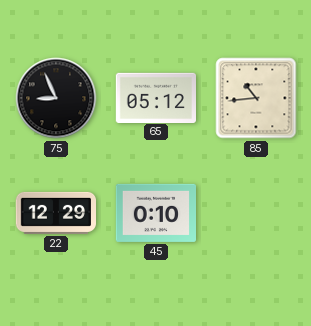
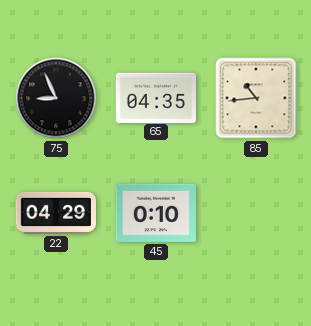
65: 05:12 -> 04:35
22: 12:29 -> 04:29
